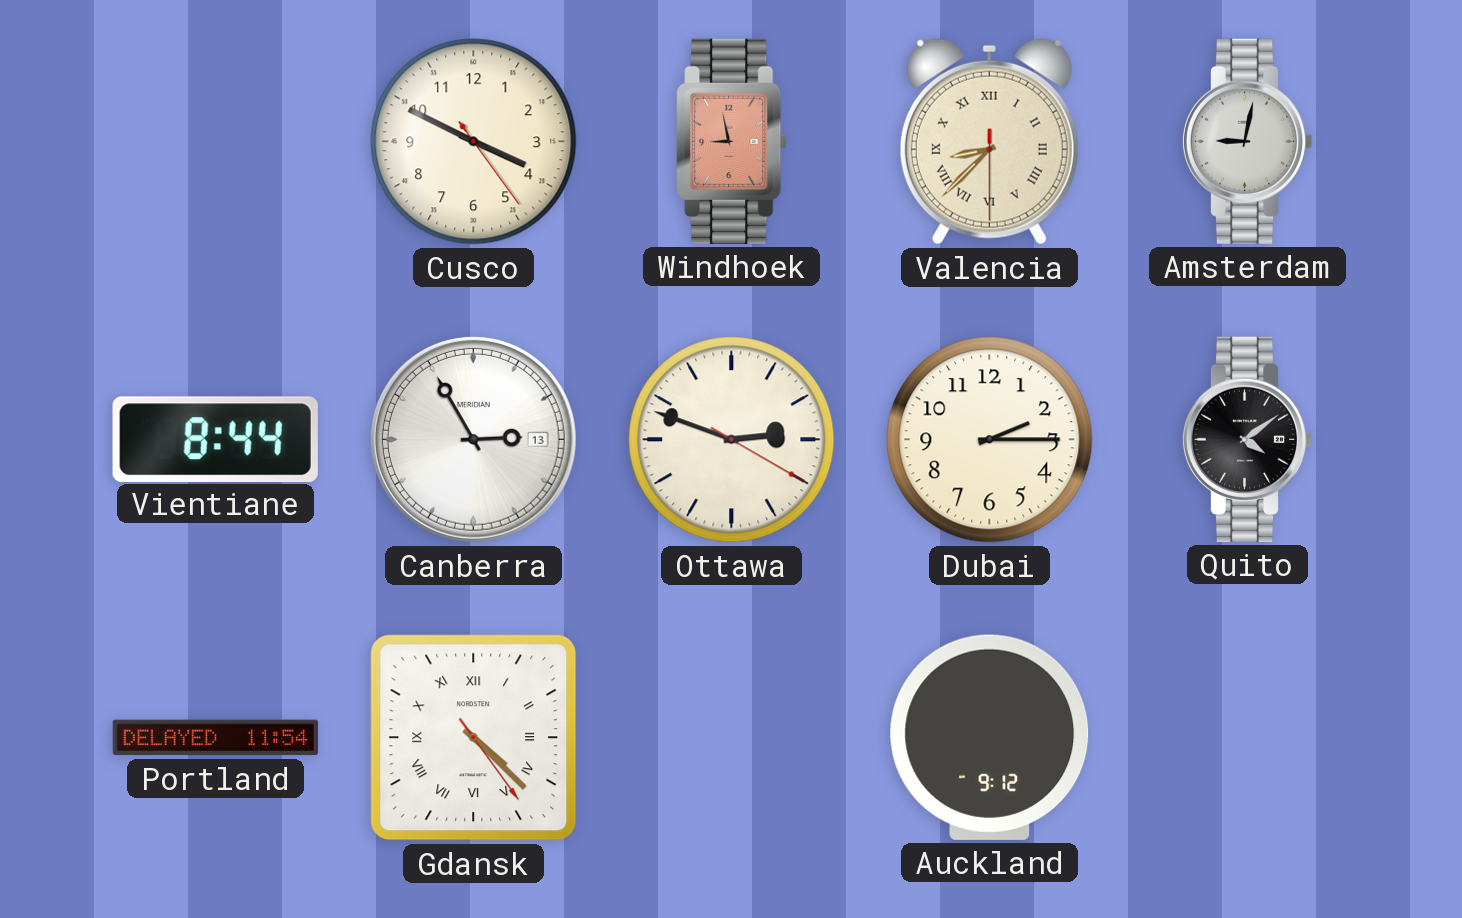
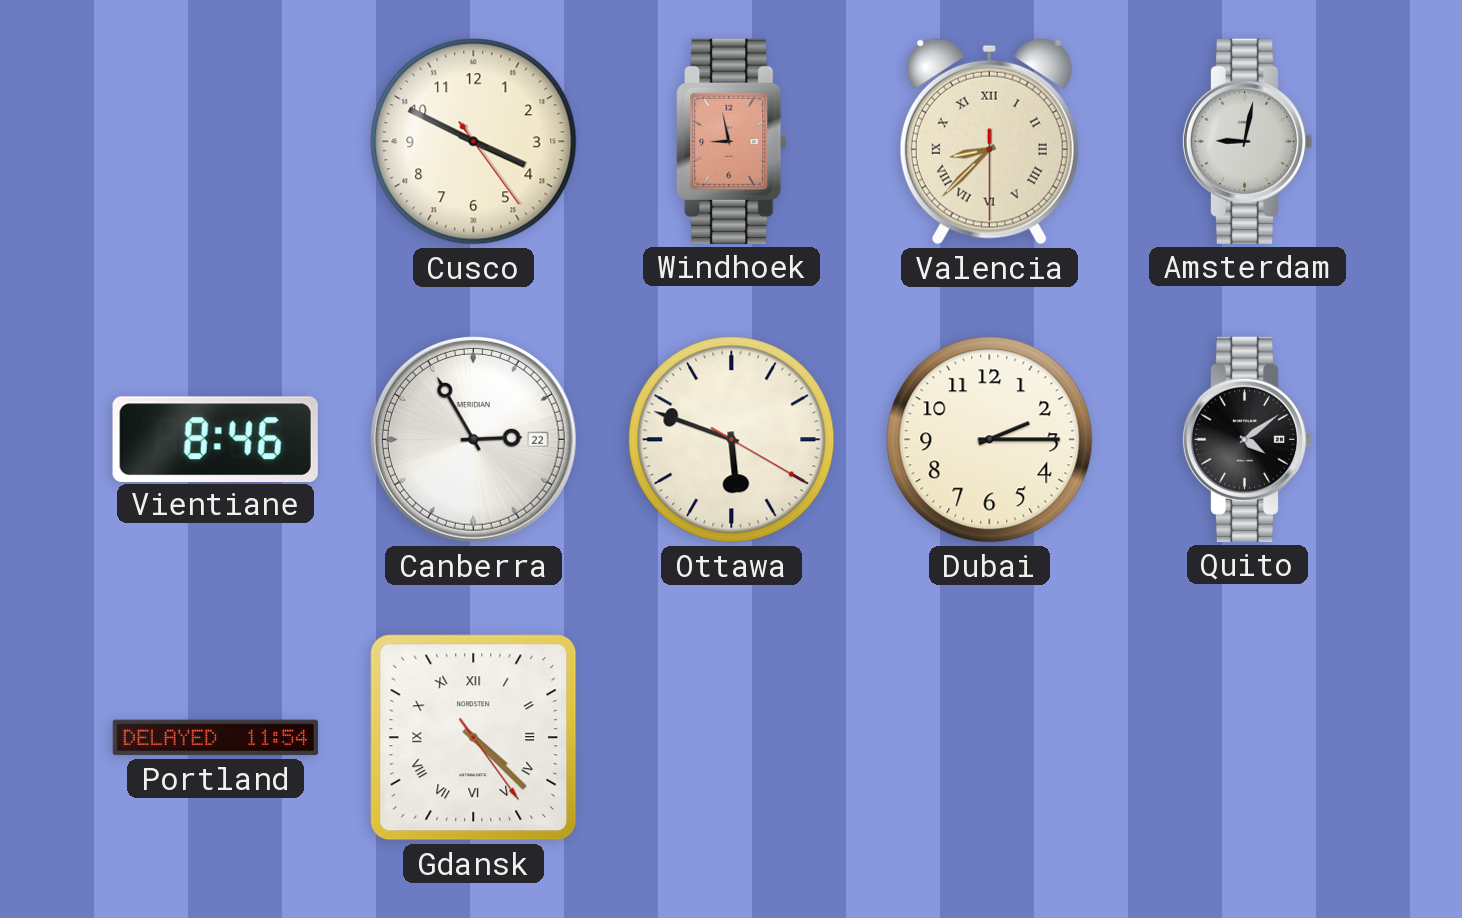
Vientiane: 8:44 -> 8:46
Canberra date: 13 -> 22
Ottawa: 2:48 -> 5:48
Auckland: 9:12 -> none
